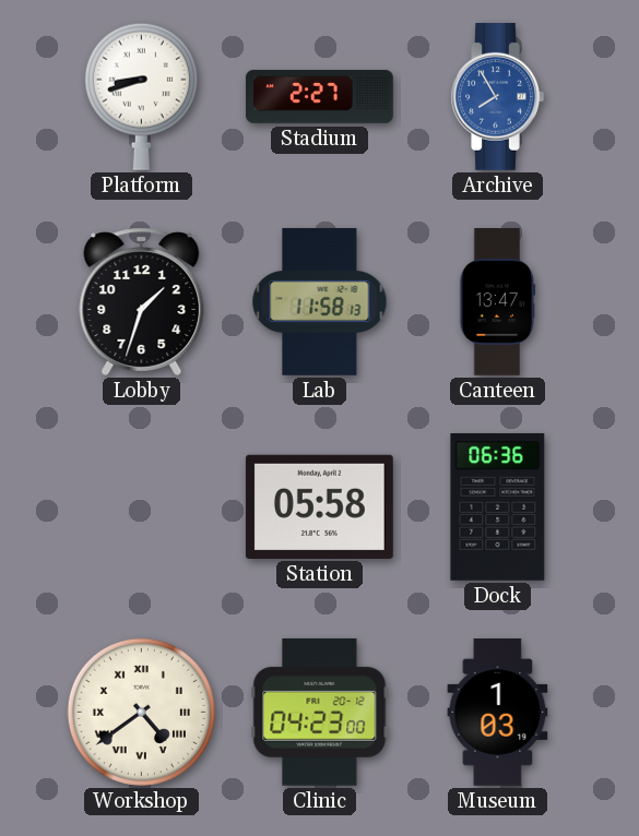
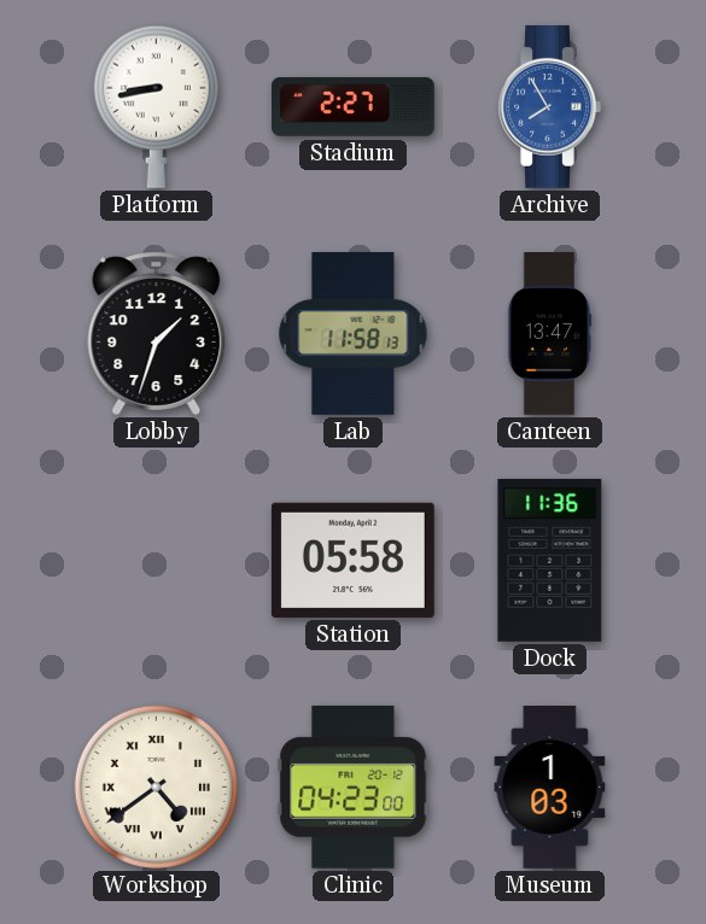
Platform: 8:42 -> 8:43
Dock: 06:36 -> 11:36
